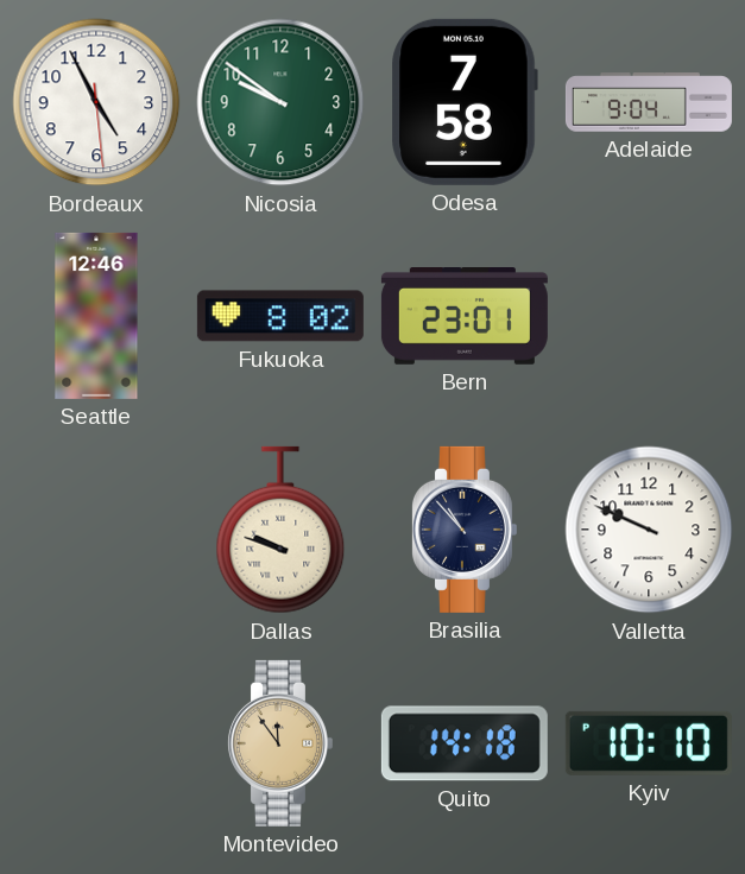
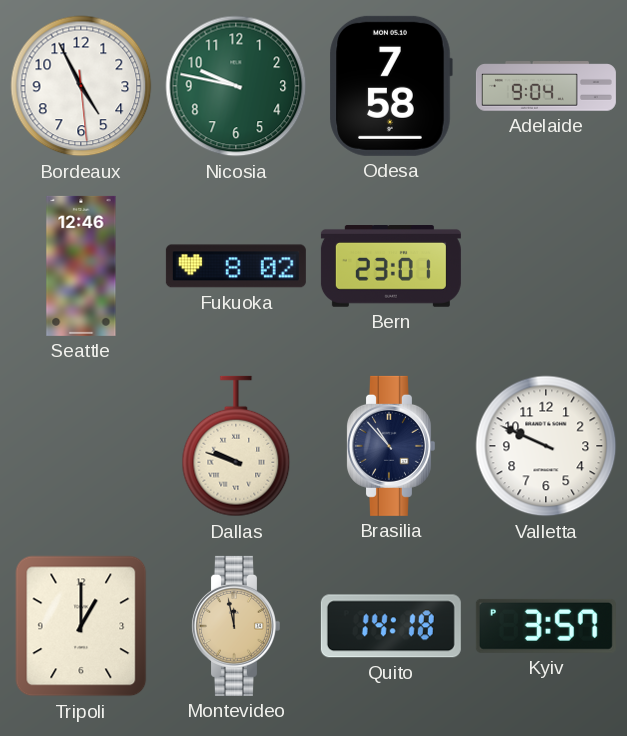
Nicosia: 9:51 -> 9:47
Tripoli: none -> 1:00
Montevideo: 11:54 -> 11:58
Kyiv: 10:10 -> 3:57
